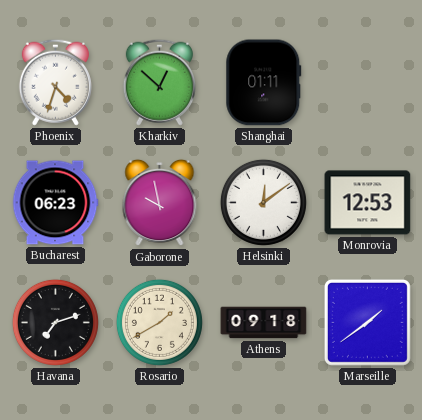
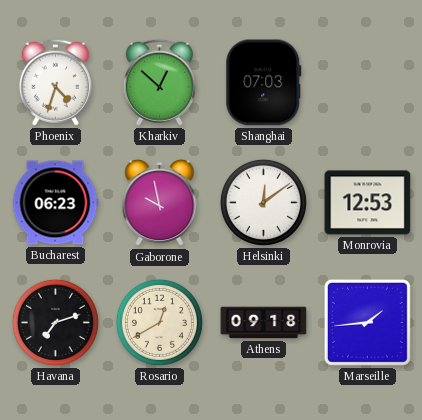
Shanghai: 01:11 -> 07:03
Rosario: 1:40 -> 12:40
Marseille: 1:39 -> 1:44
